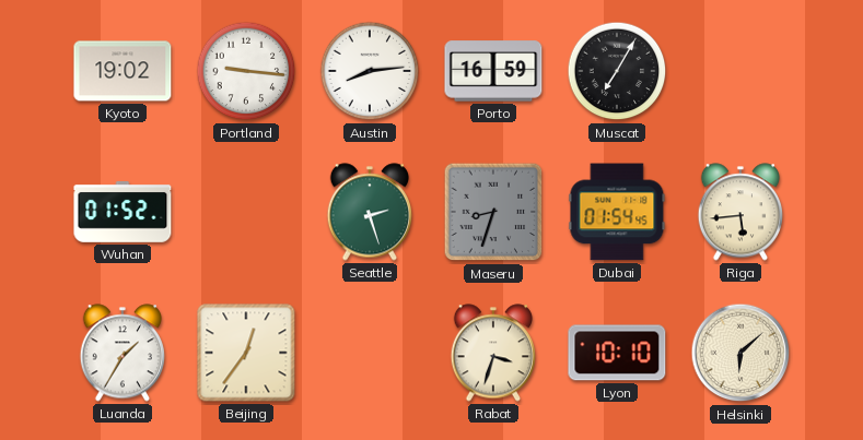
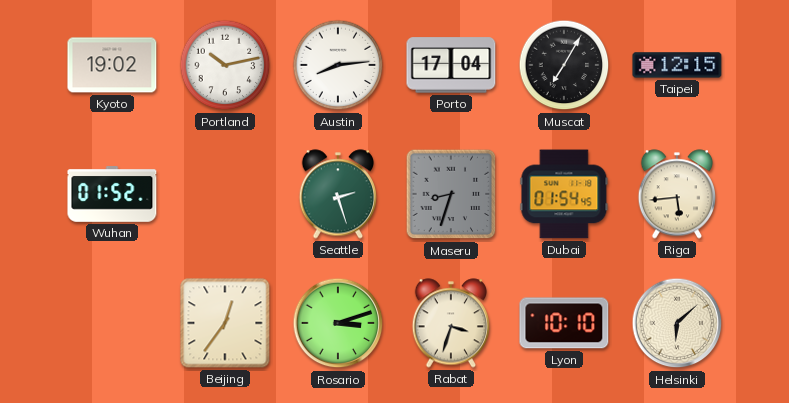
Portland: 9:16 -> 10:13
Porto: 16:59 -> 17:04
Taipei: none -> 12:15
Luanda: 1:35 -> none
Rosario: none -> 3:12
